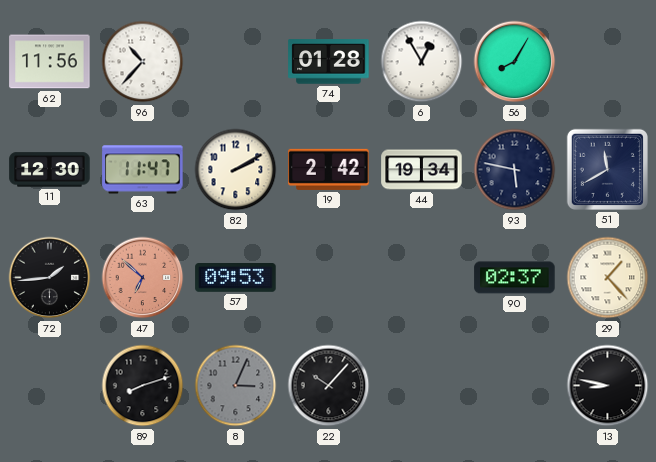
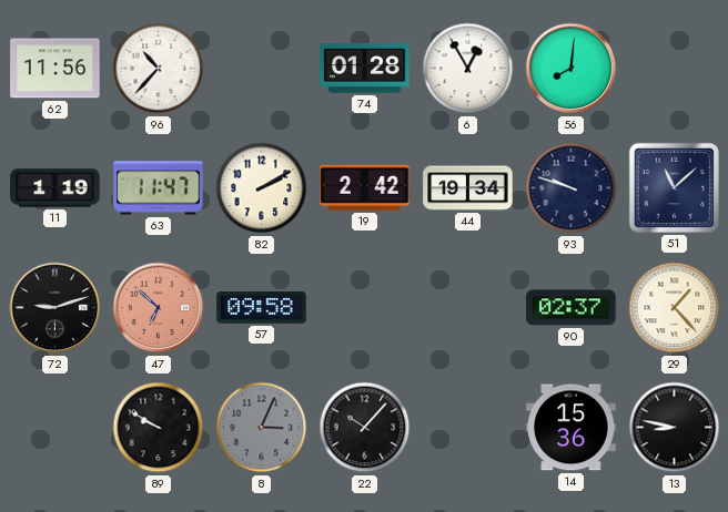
56: 8:05 -> 8:01
11: 12:30 -> 1:19
93: 5:47 -> 9:48
51: 11:40 -> 11:08
72: 1:44 -> 9:12
57: 09:53 -> 09:58
89: 8:12 -> 9:50
14: none -> 15:36
